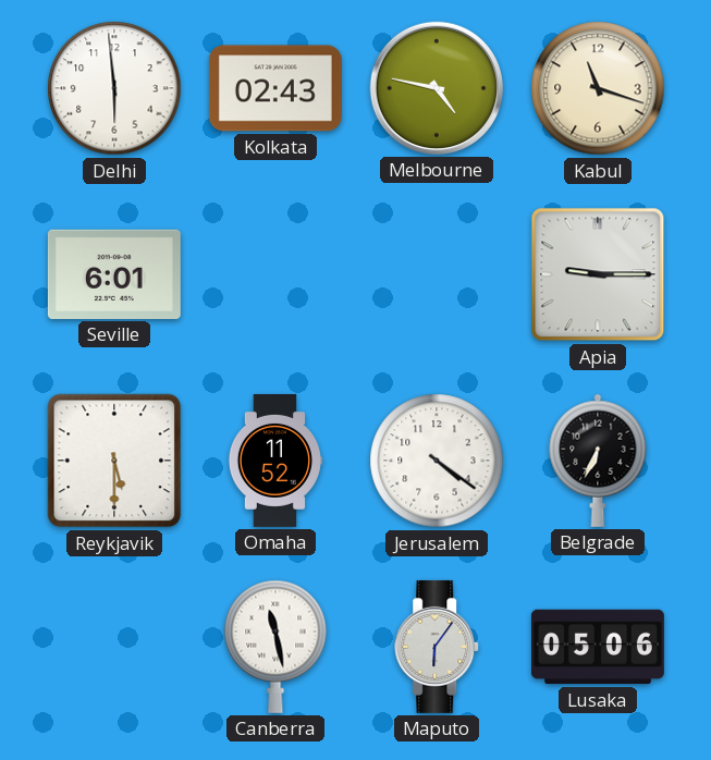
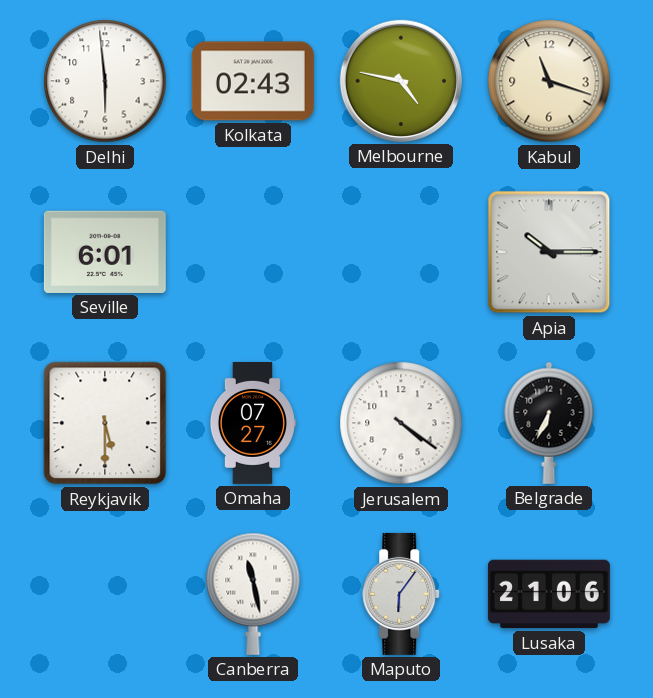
Apia: 9:15 -> 10:15
Omaha: 11:52 -> 07:27
Lusaka: 05:06 -> 21:06
